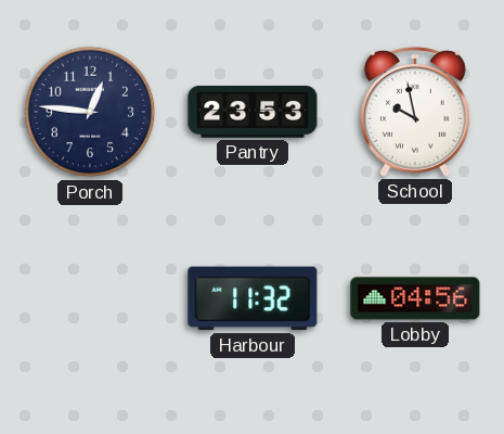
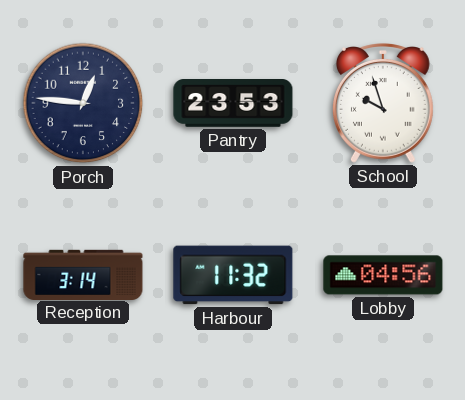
School: 9:58 -> 9:57
Reception: none -> 3:14
